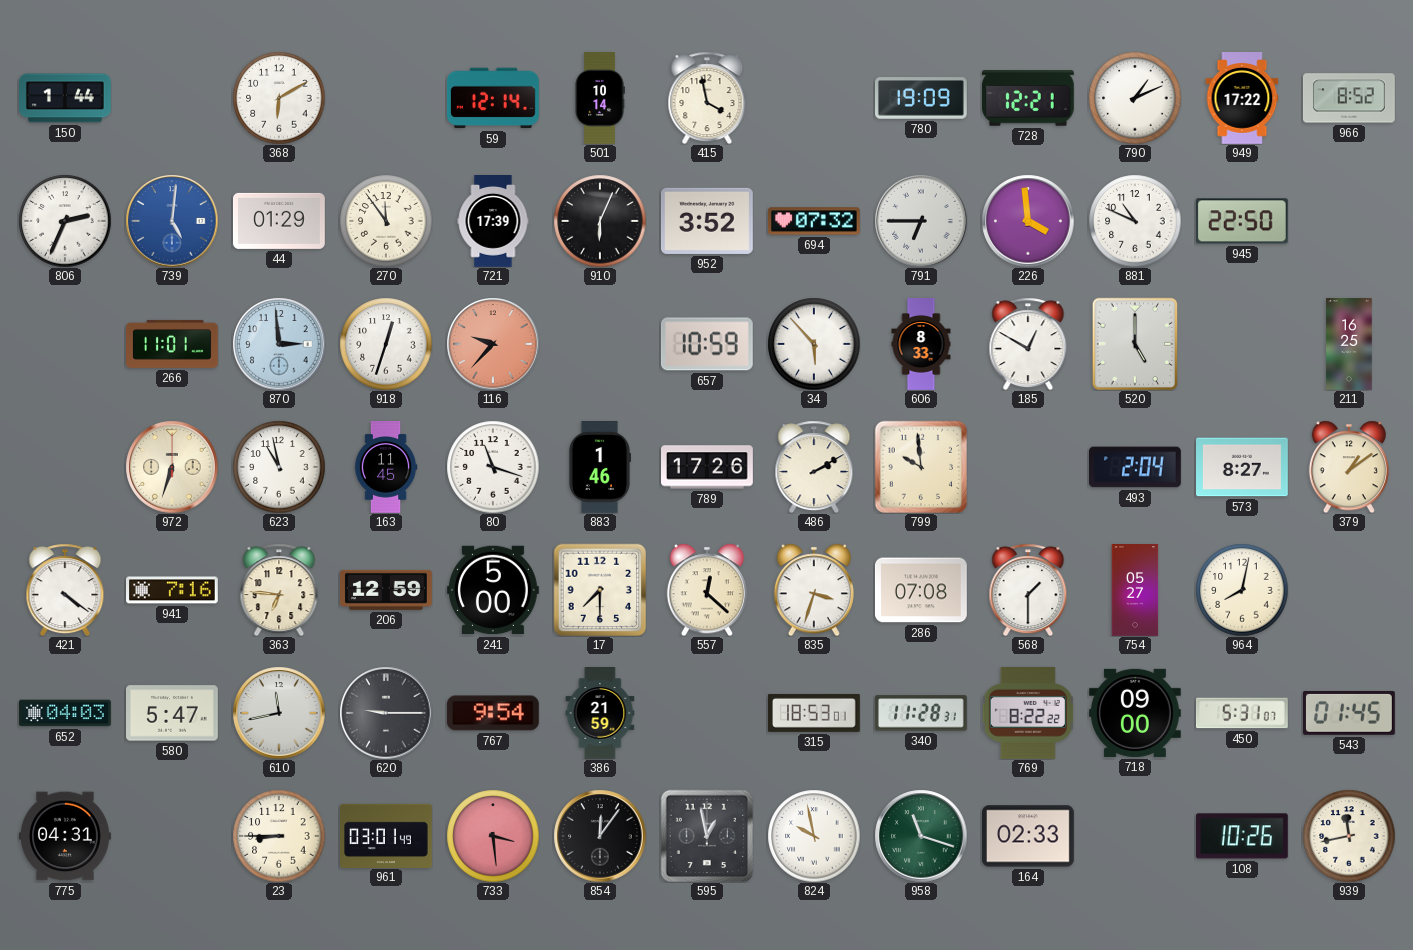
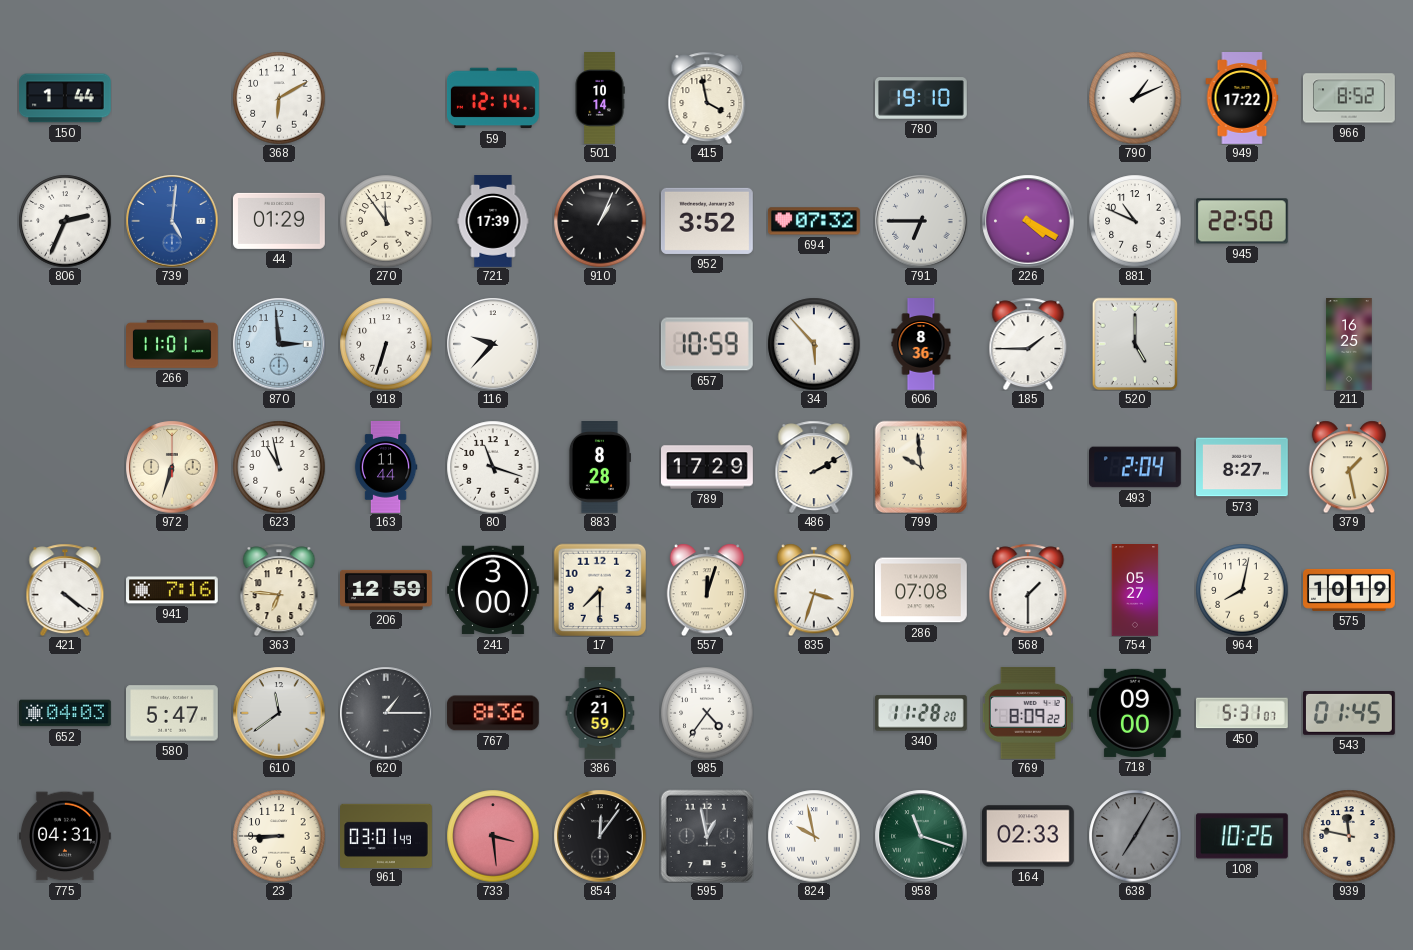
780: 19:09 -> 19:10
728: 12:21 -> none
910: 6:04 -> 1:04
226: 3:59 -> 4:20
918: 12:33 -> 6:33
116 dial: salmon -> white
606: 8:33 -> 8:36
185: 12:50 -> 1:45
163: 11:45 -> 11:44
883: 1:46 -> 8:28
789: 17:26 -> 17:29
379: 1:09 -> 1:28
241: 5:00 -> 3:00
557: 12:22 -> 12:03
575: none -> 10:19
610: 11:43 -> 11:39
620: 9:15 -> 1:15
767: 9:54 -> 8:36
985: none -> 4:36
315: 18:53 -> none
340: 11:28:31 -> 11:28:20
769: 8:22 -> 8:09
638: none -> 7:05
939: 11:43 -> 11:47
